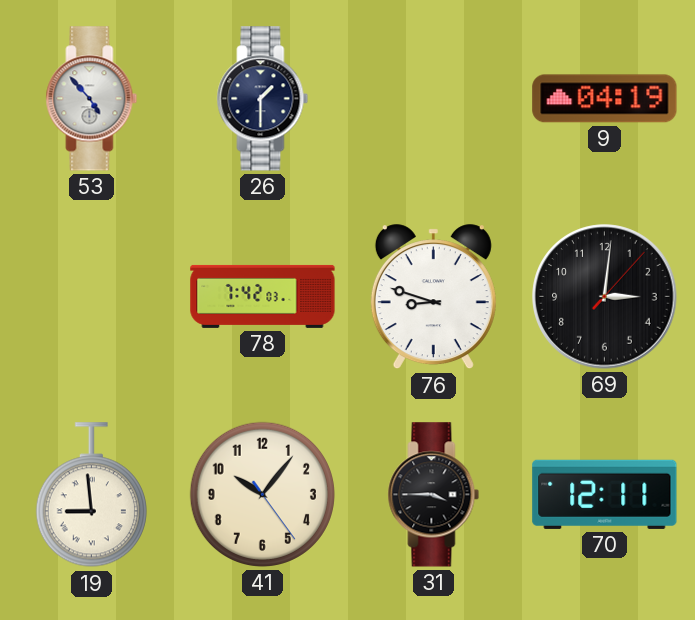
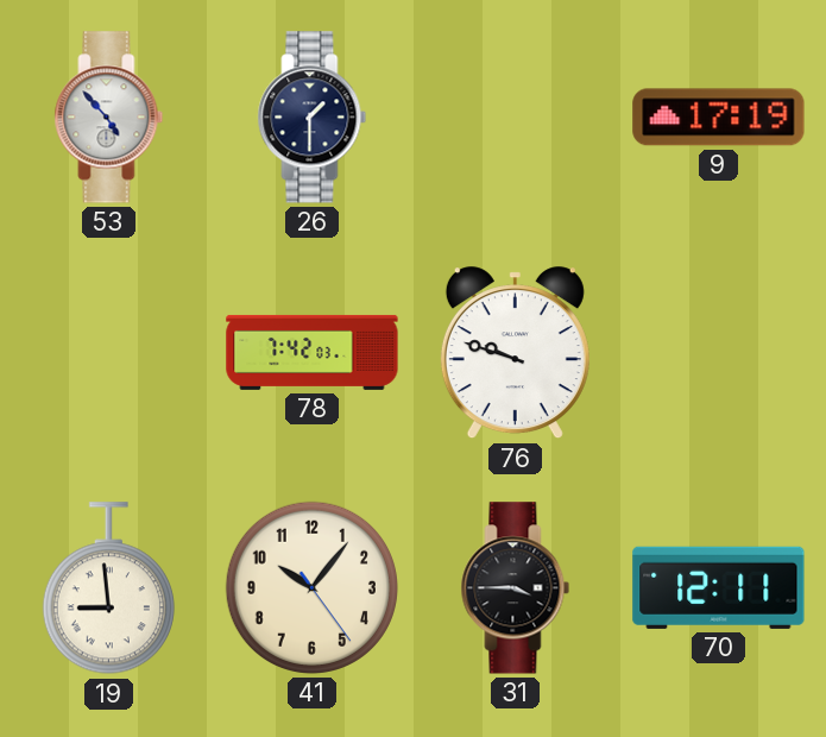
9: 04:19 -> 17:19
76: 8:48 -> 9:48
69: 3:01 -> none
